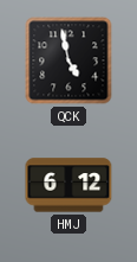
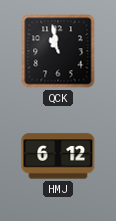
QCK: 4:58 -> 10:58
